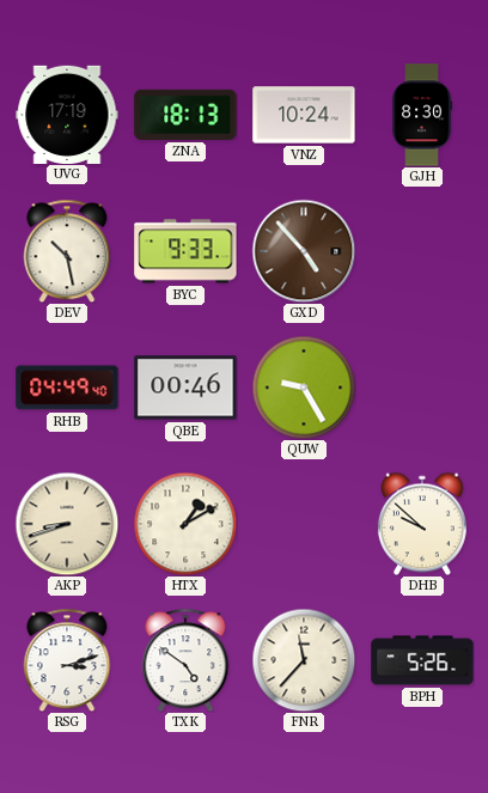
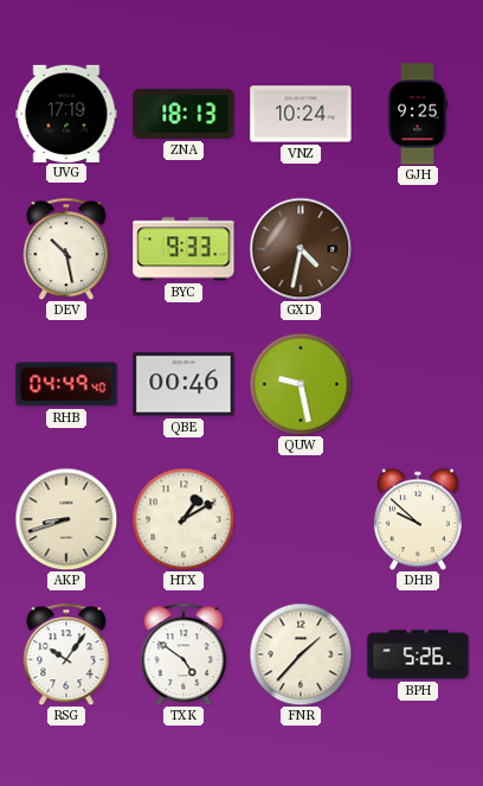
GJH: 8:30 -> 9:25
GXD: 4:53 -> 4:32
QUW: 9:25 -> 9:28
RSG: 3:12 -> 10:06
FNR: 11:37 -> 1:37
